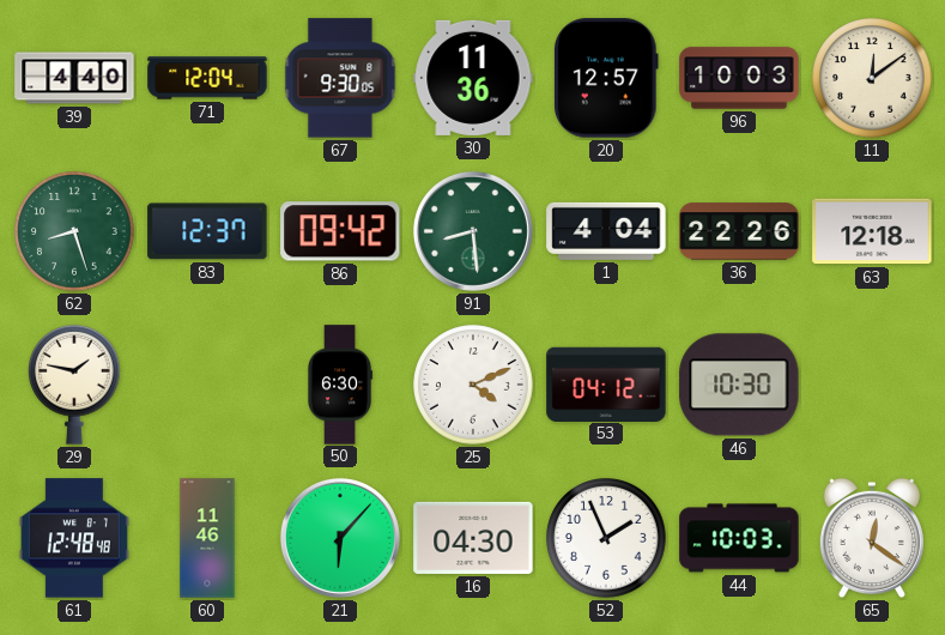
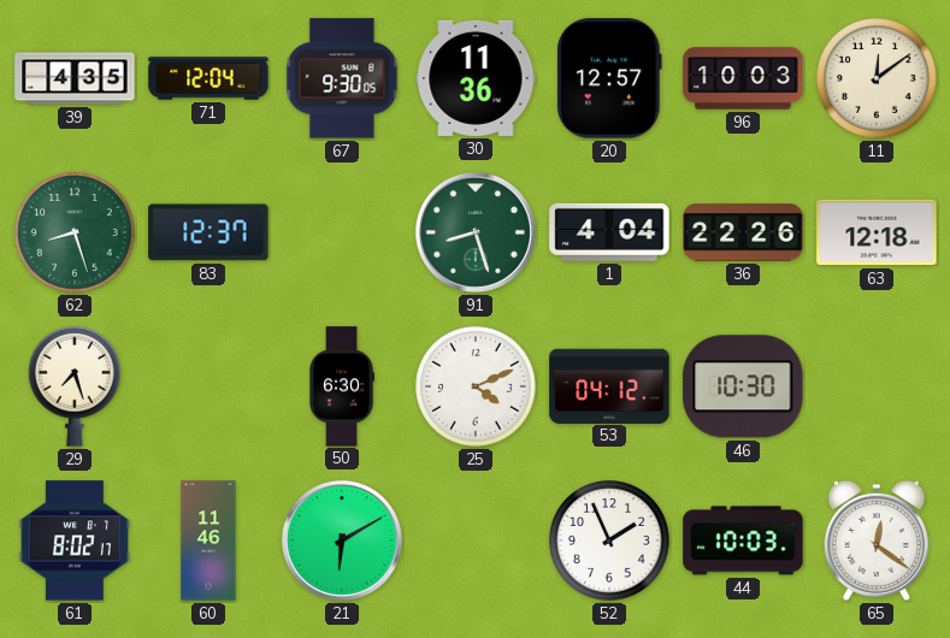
39: 4:40 -> 4:35
86: 09:42 -> none
91: 8:29 -> 8:27
29: 1:47 -> 7:27
61: 12:48 -> 8:02
21: 6:07 -> 6:10
16: 04:30 -> none
